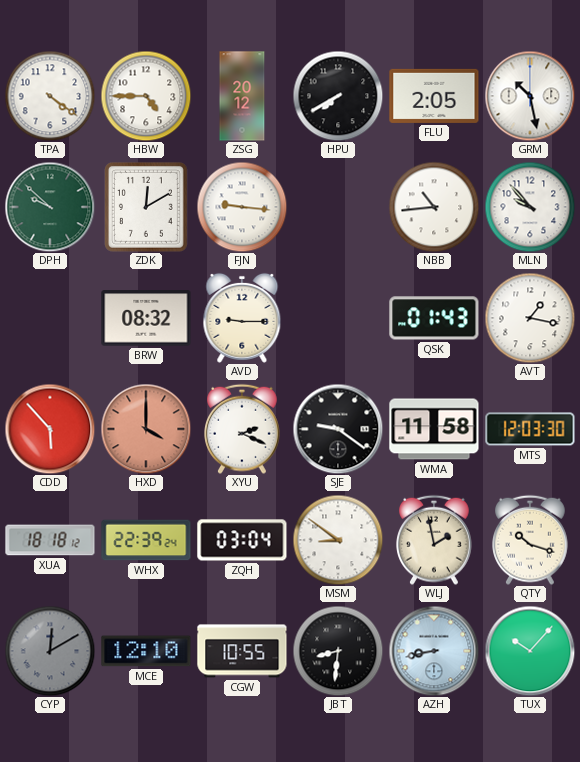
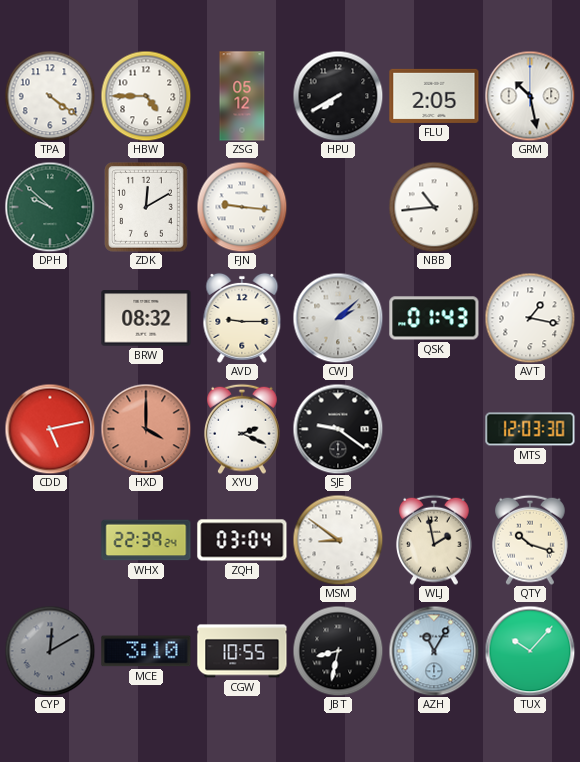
ZSG: 20:12 -> 05:12
MLN: 9:53 -> none
CWJ: none -> 2:08
CDD: 5:53 -> 5:13
WMA: 11:58 -> none
XUA: 18:18 -> none
MCE: 12:10 -> 3:10
JBT: 8:31 -> 8:32
AZH: 8:43 -> 11:05
